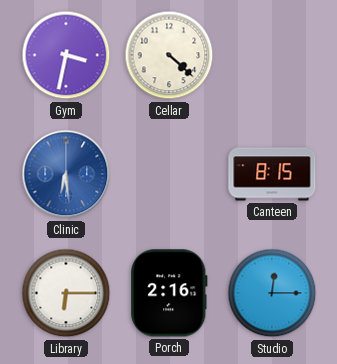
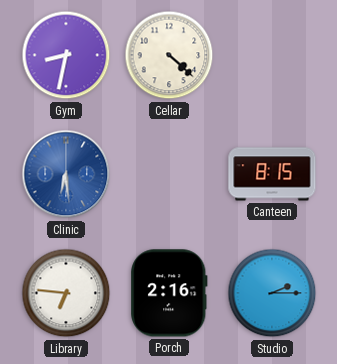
Gym: 3:32 -> 8:32
Library: 6:15 -> 6:46
Studio: 12:15 -> 2:15
